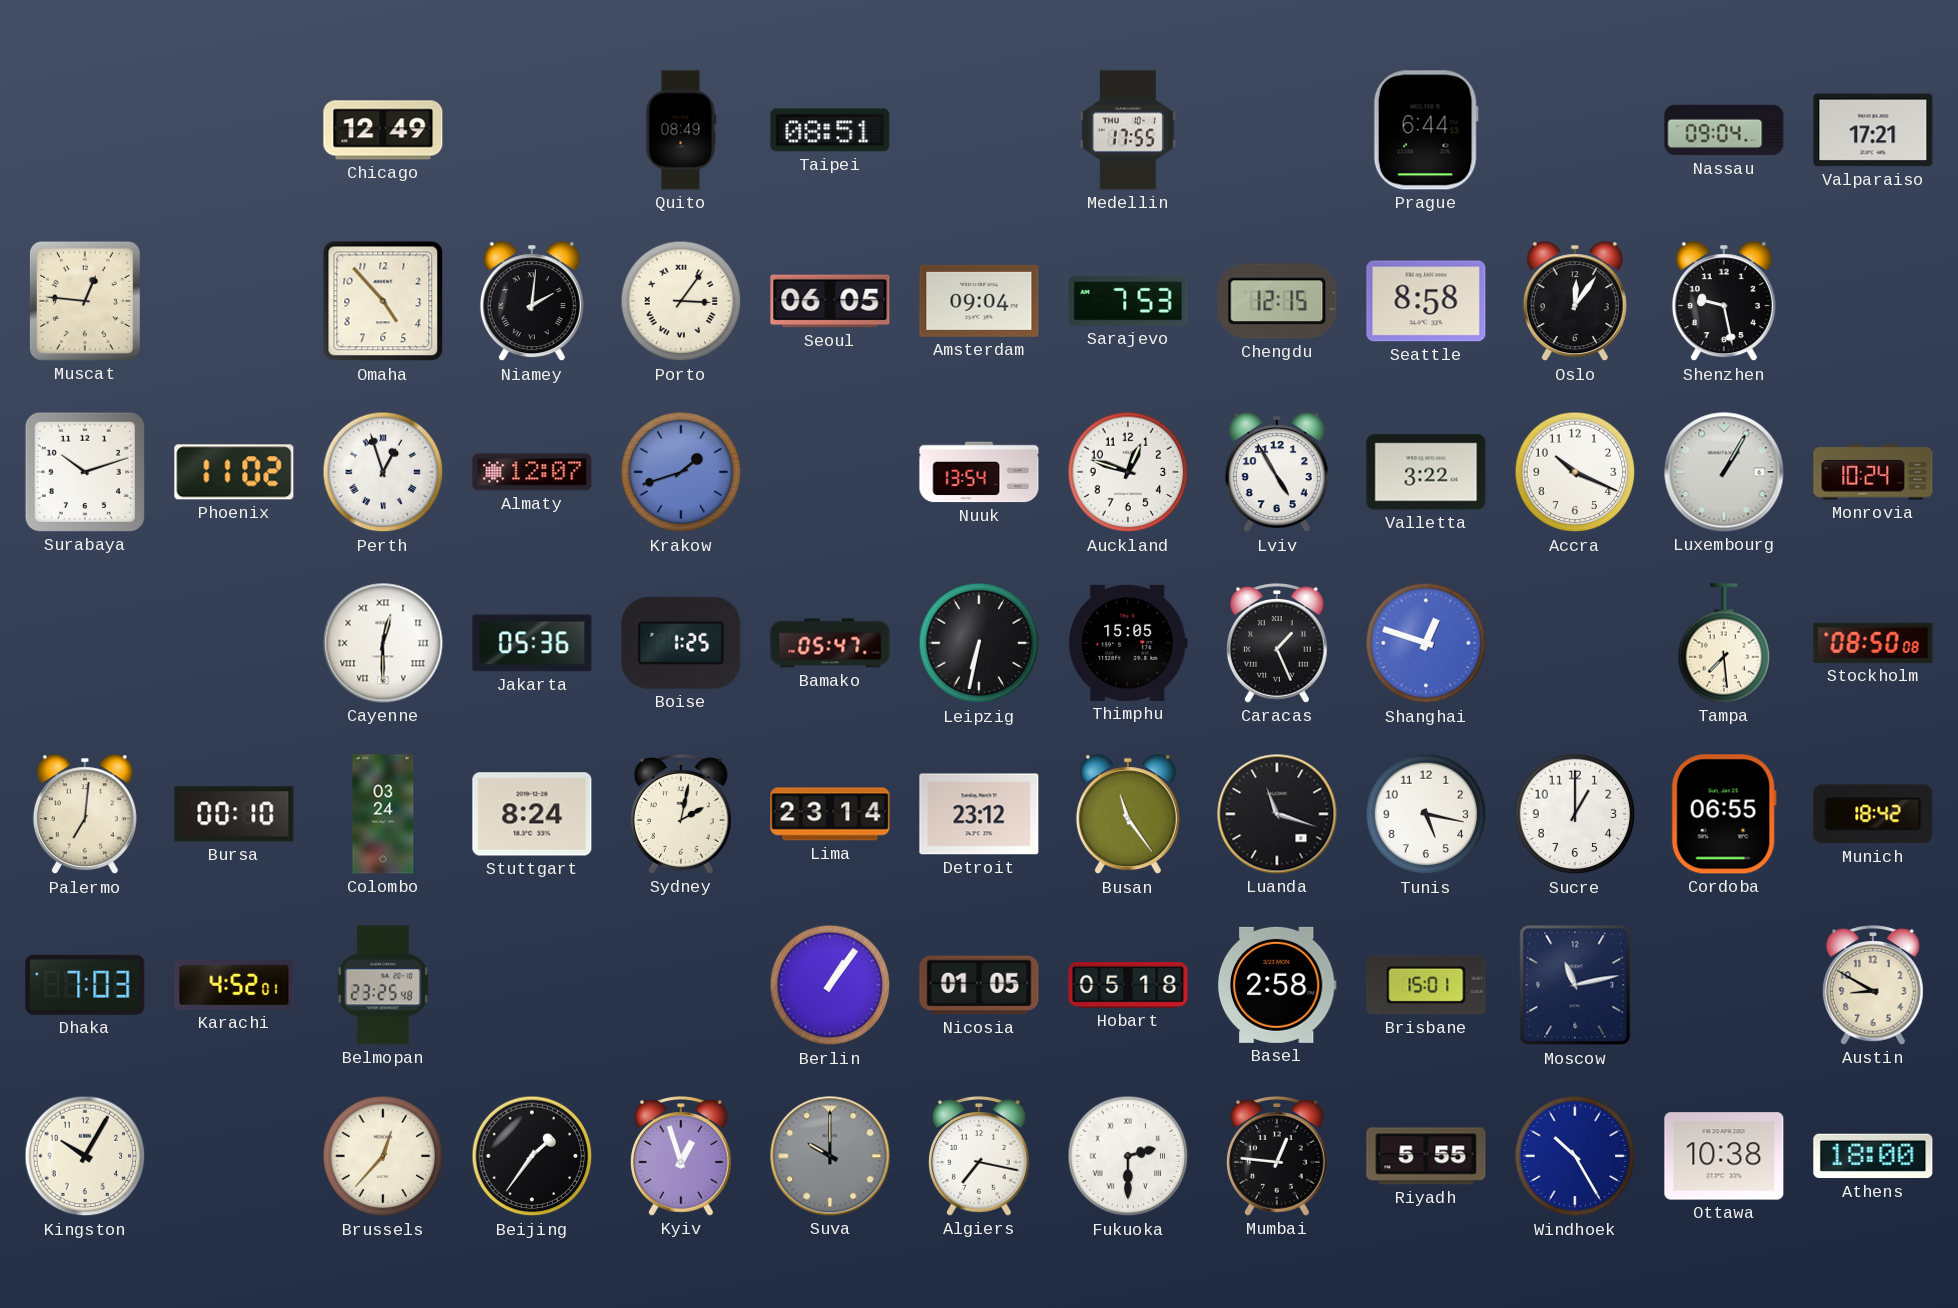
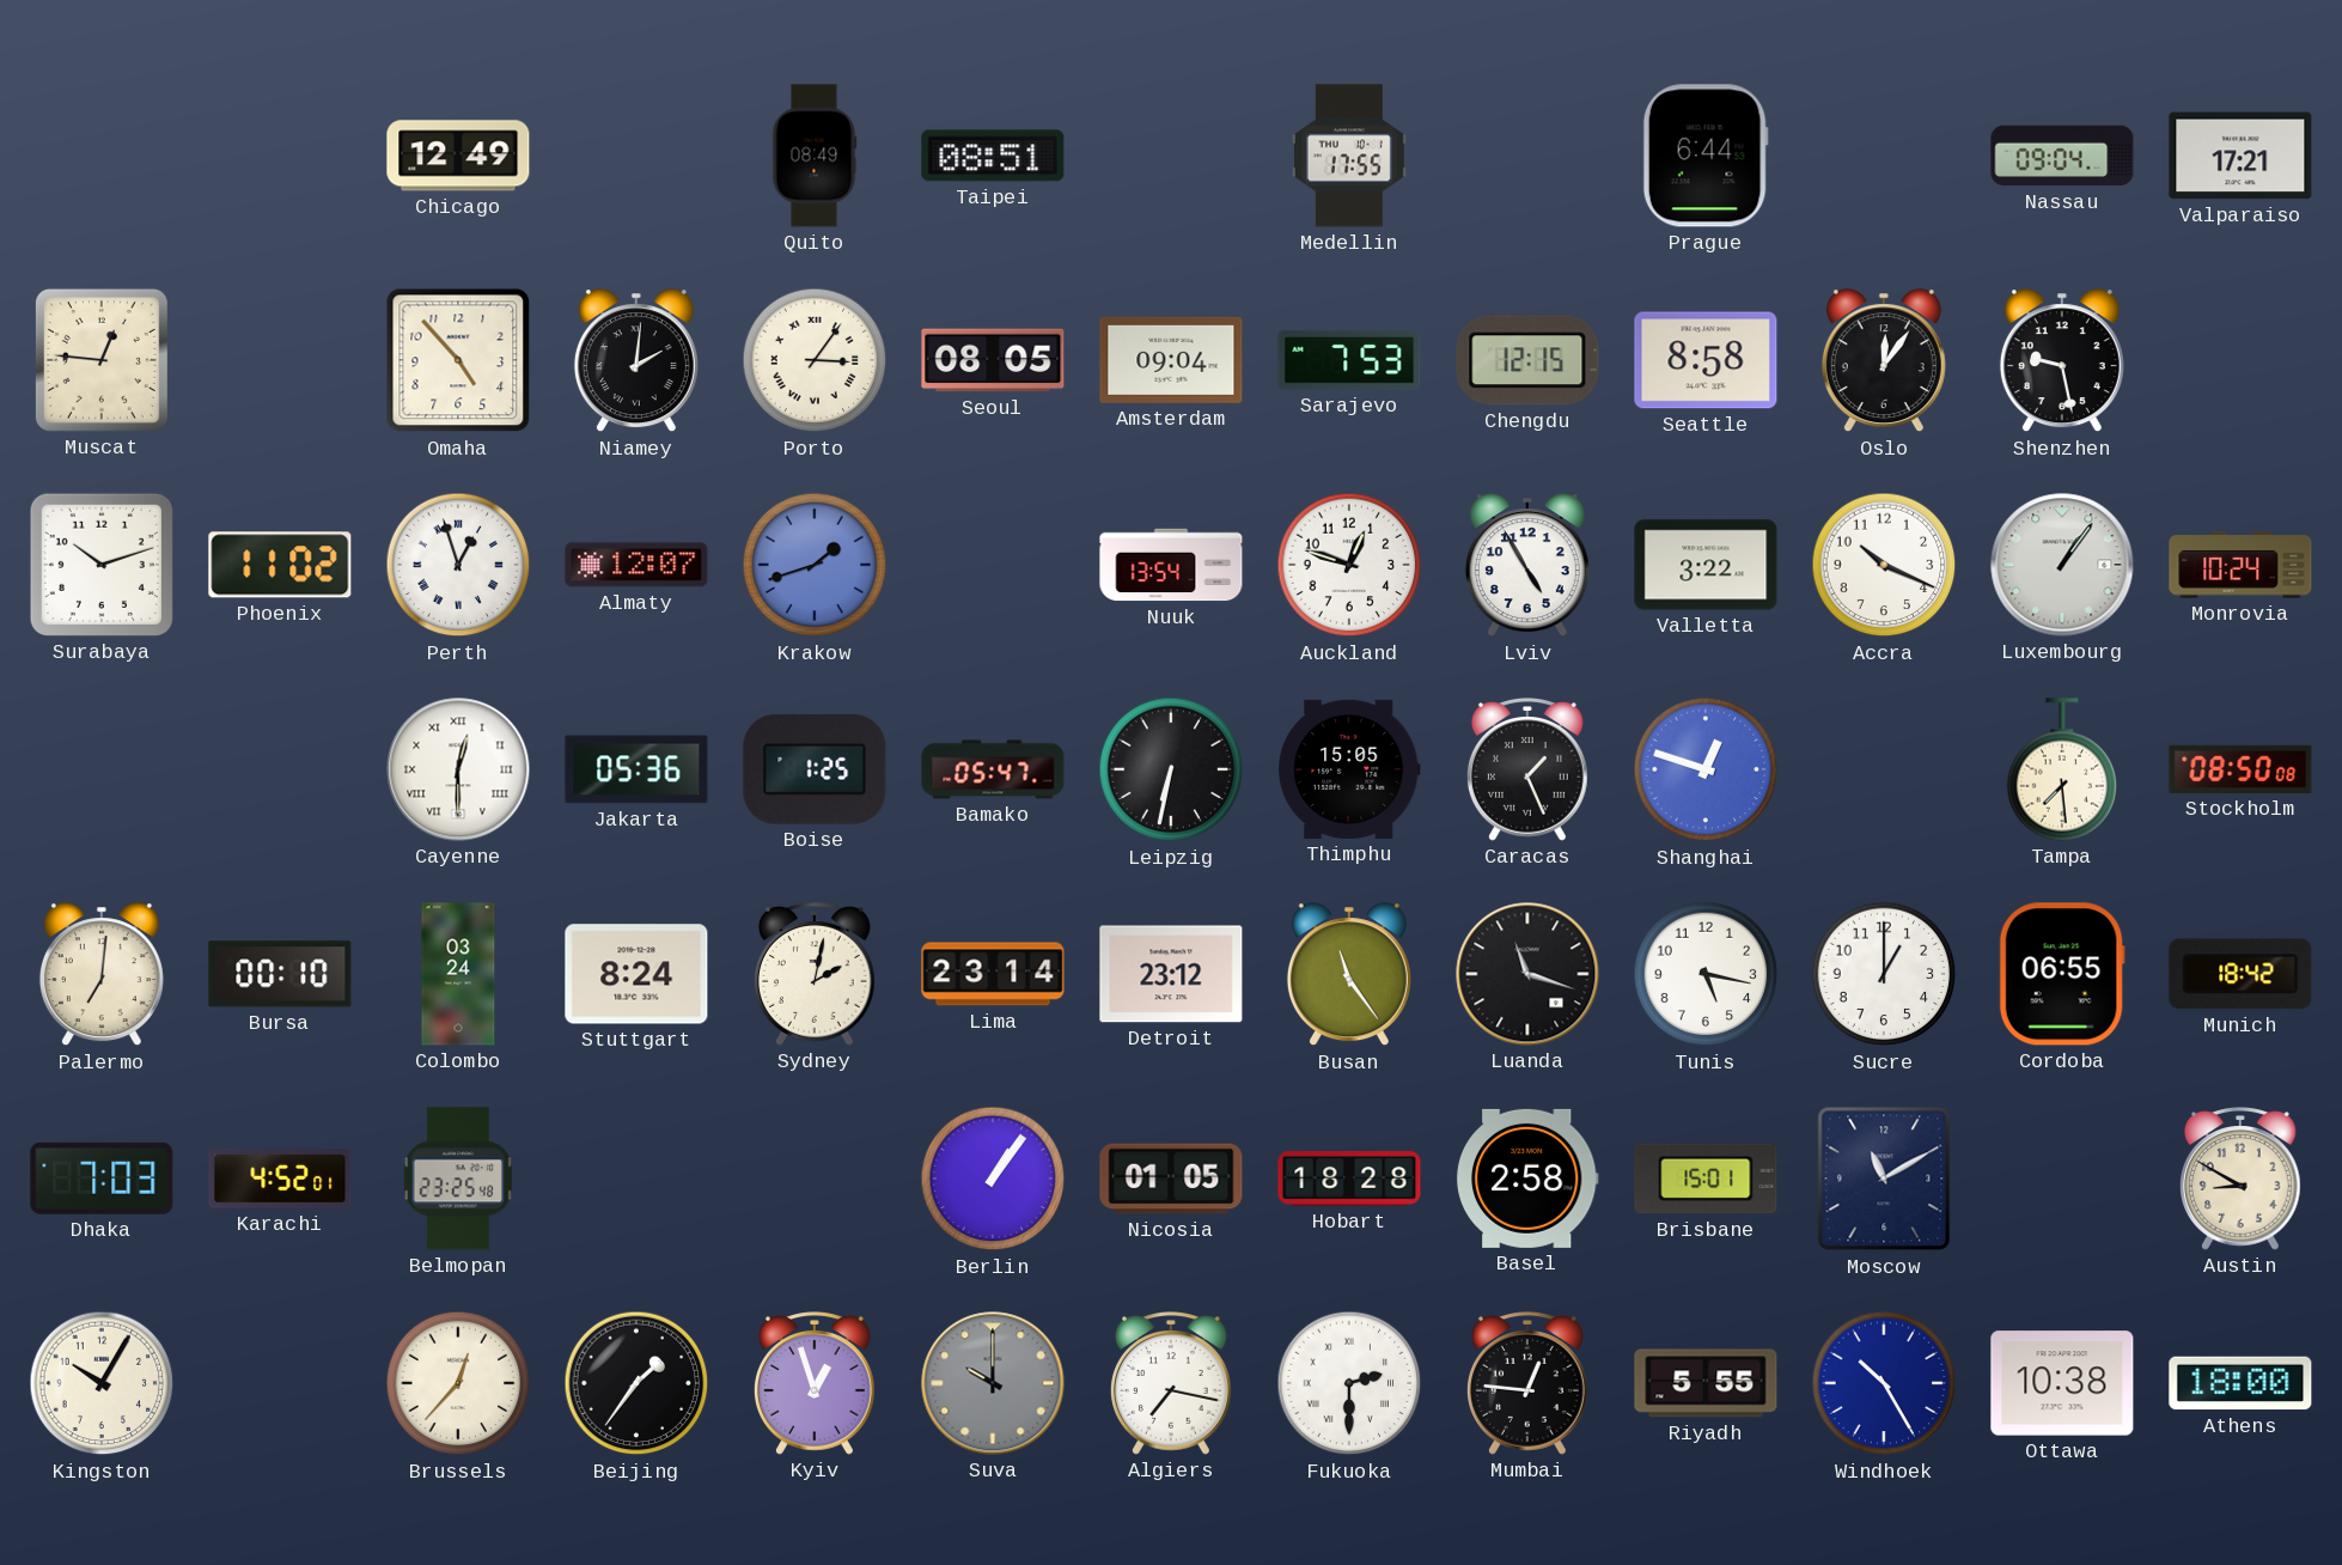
Seoul: 06:05 -> 08:05
Luxembourg: 1:05 -> 1:06
Hobart: 05:18 -> 18:28
Moscow: 11:13 -> 11:10
